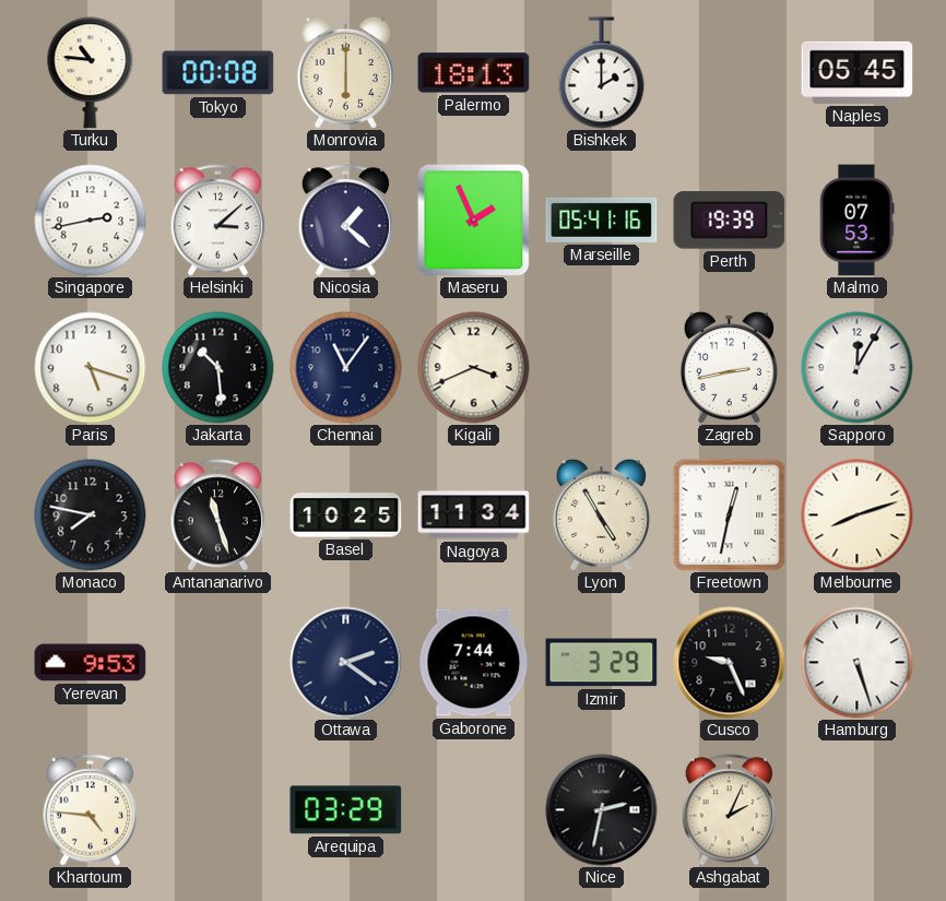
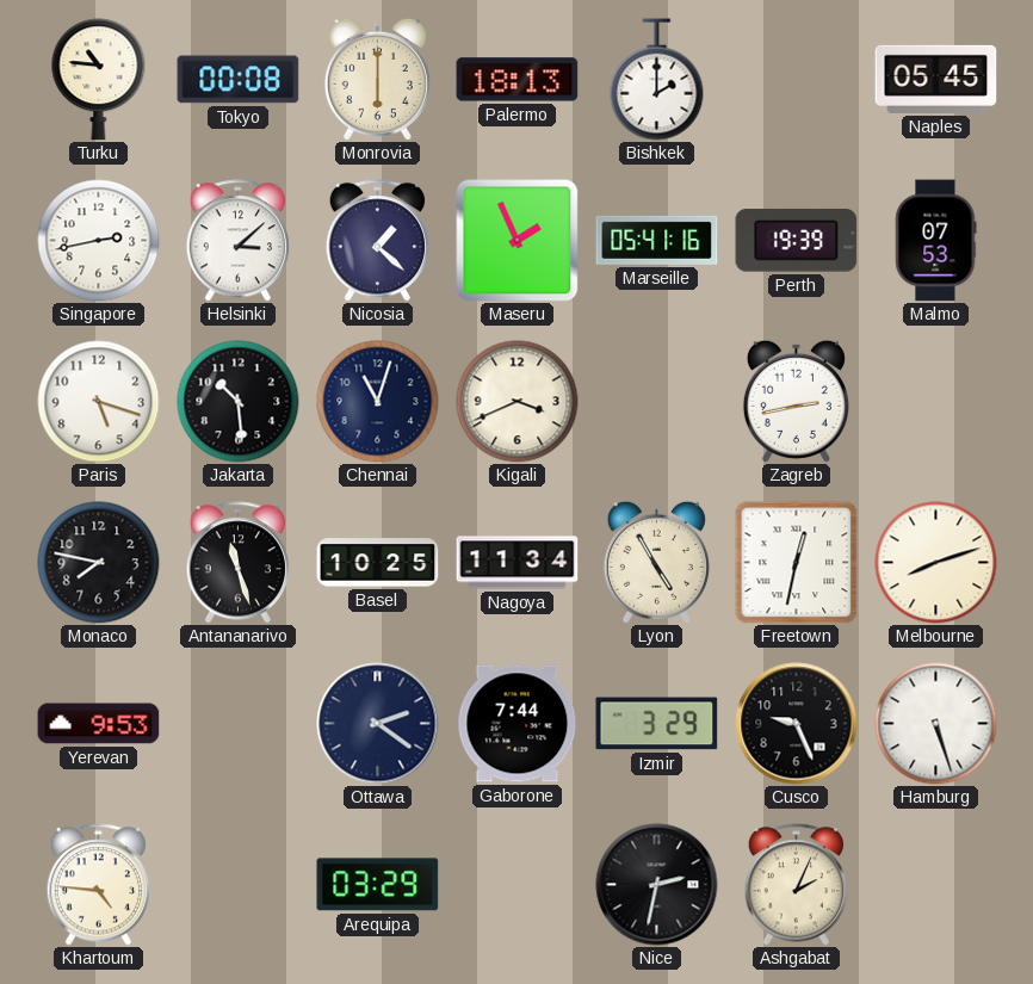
Chennai: 11:06 -> 11:03
Sapporo: 12:05 -> none
